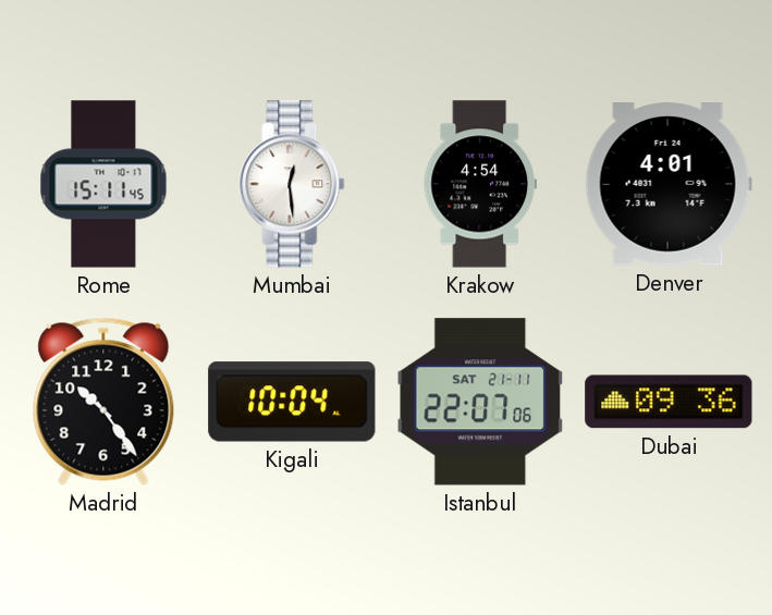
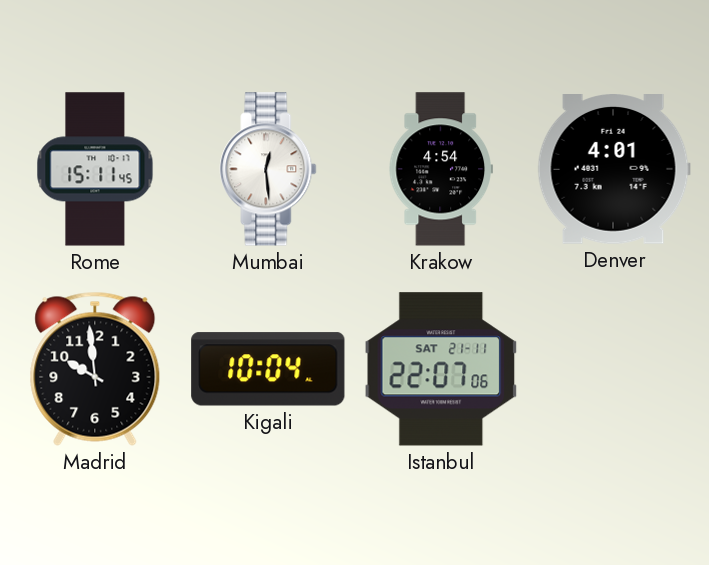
Madrid: 10:24 -> 9:59
Dubai: 09:36 -> none
